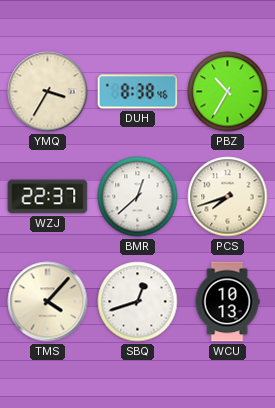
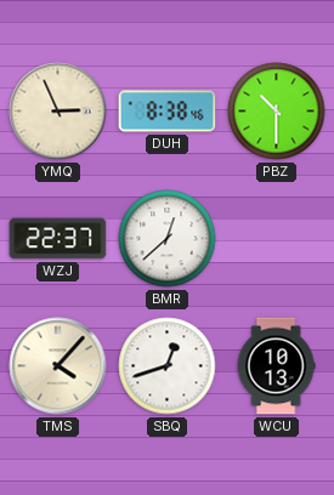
YMQ: 3:35 -> 2:56
PBZ: 10:35 -> 10:30
PCS: 7:42 -> none
